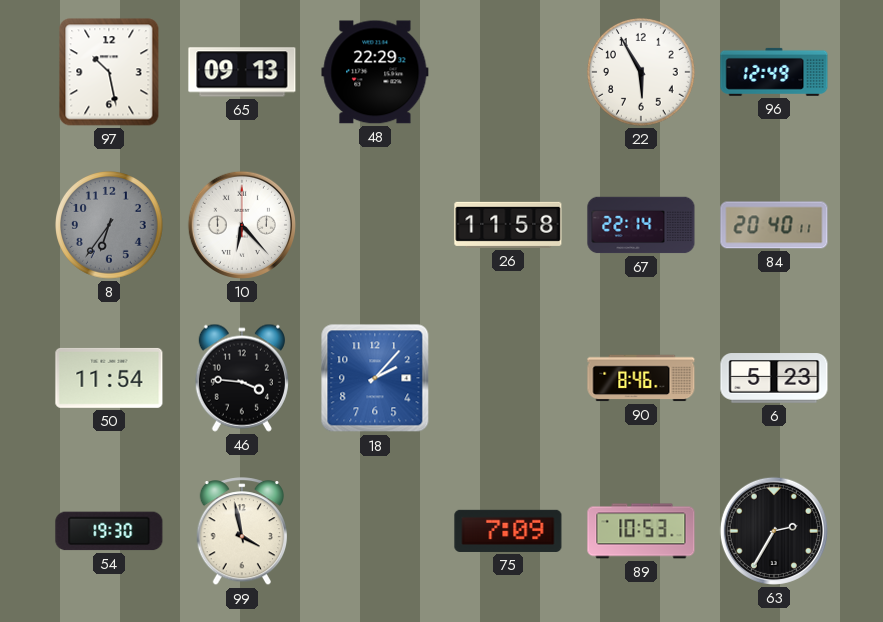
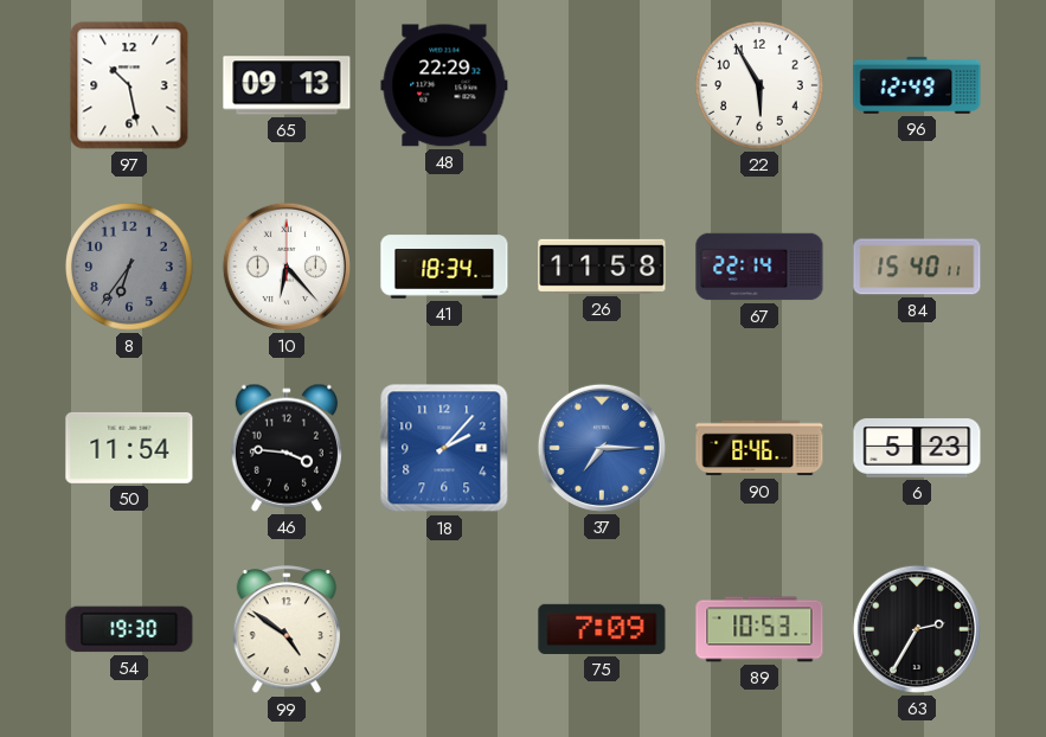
41: none -> 18:34
84: 20:40 -> 15:40
37: none -> 7:15
99: 3:58 -> 4:51
